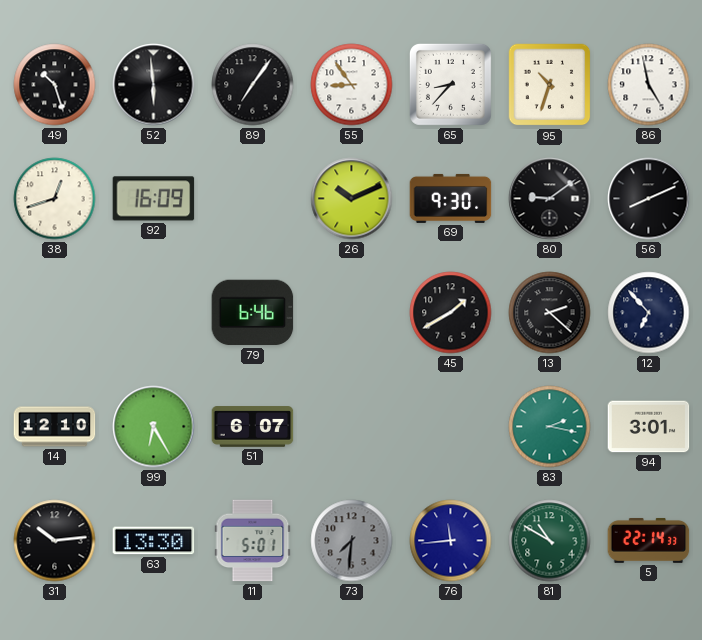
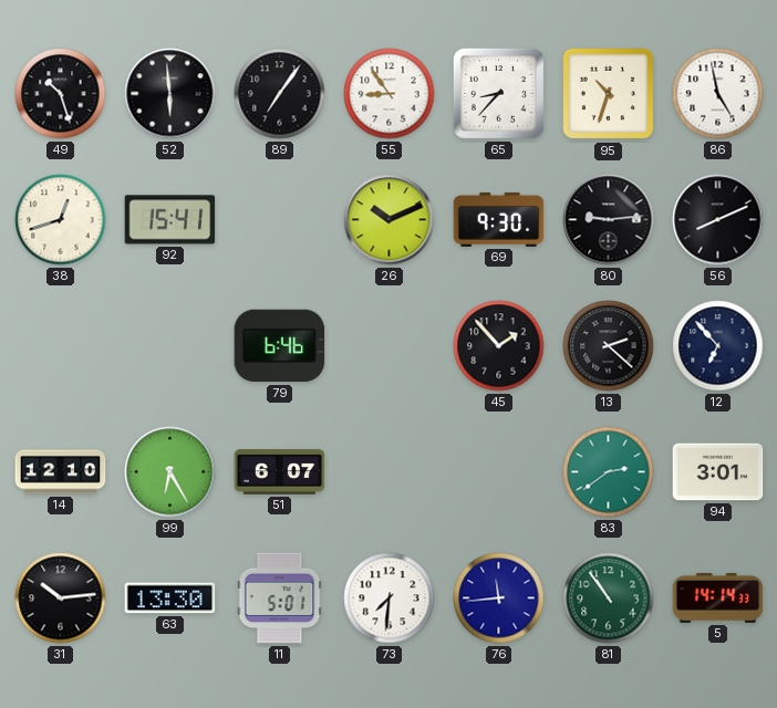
92: 16:09 -> 15:41
80: 9:09 -> 9:14
45: 1:40 -> 1:53
83: 2:17 -> 2:39
73 dial: grey -> white
81: 10:50 -> 10:54
5: 22:14 -> 14:14
